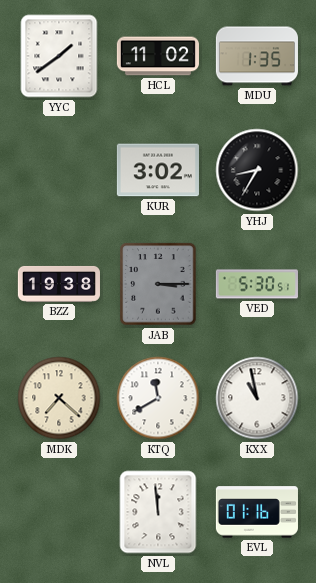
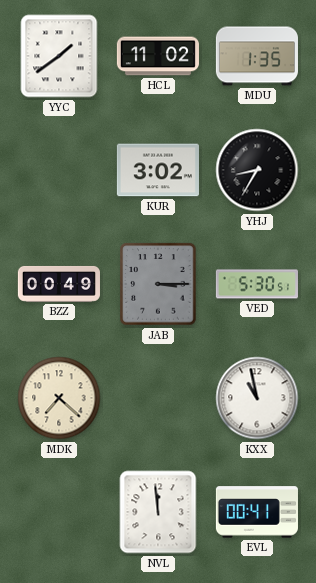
BZZ: 19:38 -> 00:49
KTQ: 11:40 -> none
EVL: 01:16 -> 00:41
